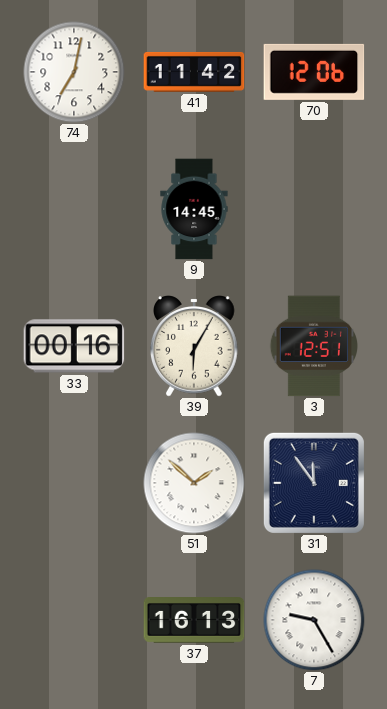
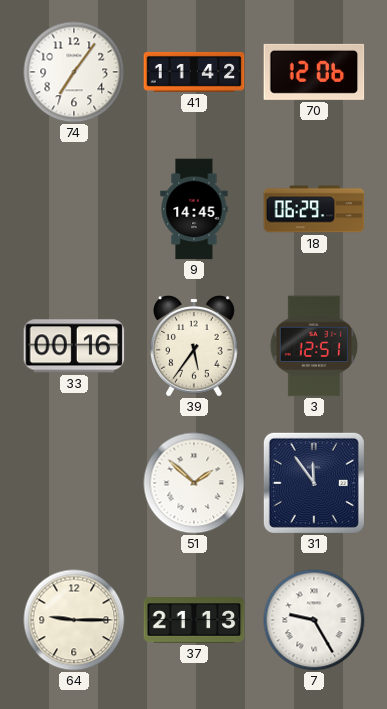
74: 7:02 -> 7:06
18: none -> 06:29
39: 6:05 -> 5:36
64: none -> 9:15
37: 16:13 -> 21:13
